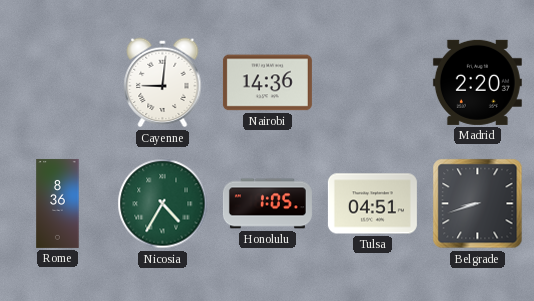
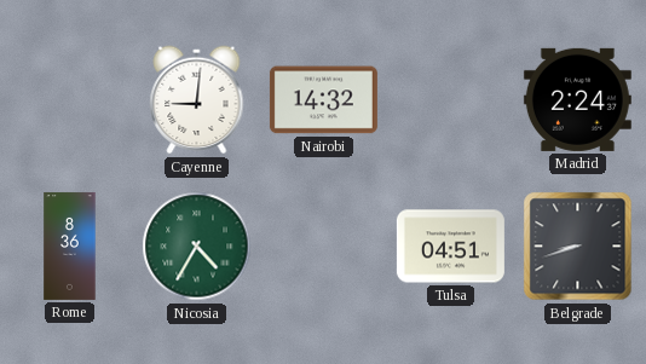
Nairobi: 14:36 -> 14:32
Madrid: 2:20 -> 2:24
Honolulu: 1:05 -> none
